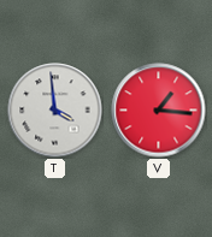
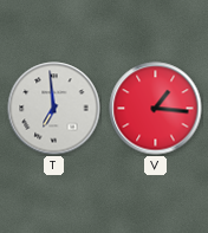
T: 3:59 -> 6:59
